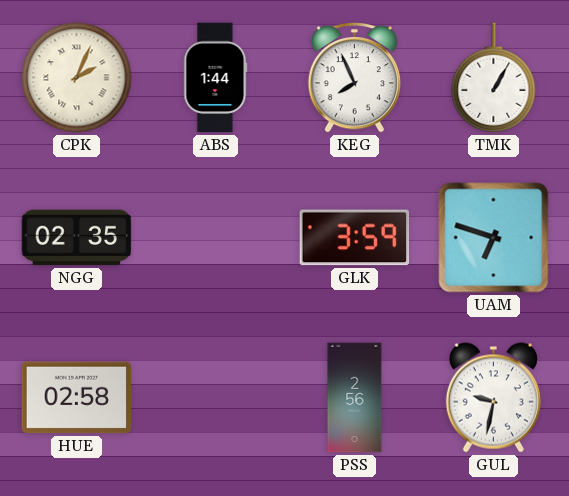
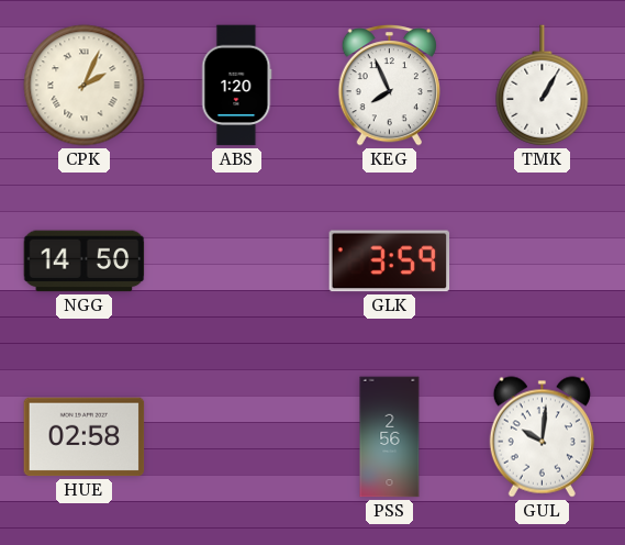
ABS: 1:44 -> 1:20
NGG: 02:35 -> 14:50
UAM: 6:48 -> none
GUL: 9:32 -> 10:01
